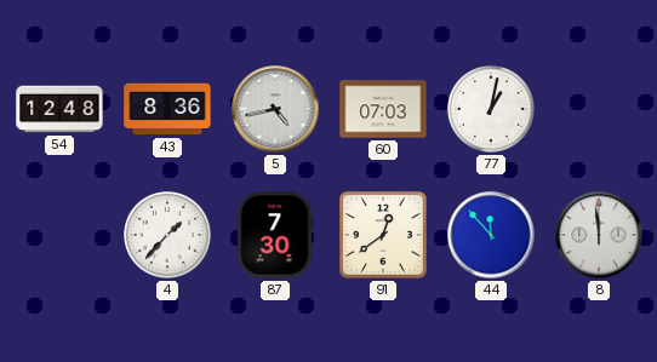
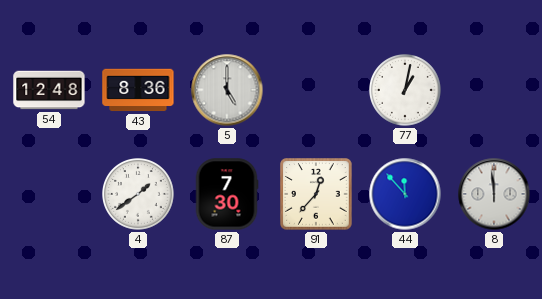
5: 4:43 -> 5:00
60: 07:03 -> none
4: 1:37 -> 1:39
91: 12:39 -> 12:37
